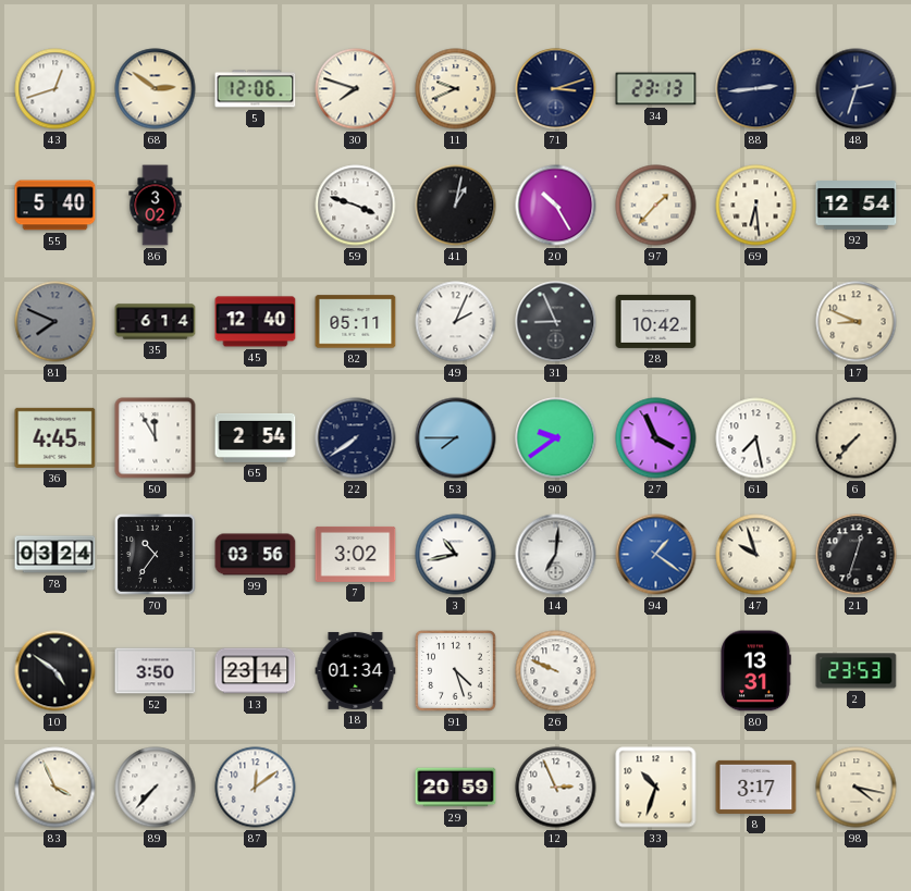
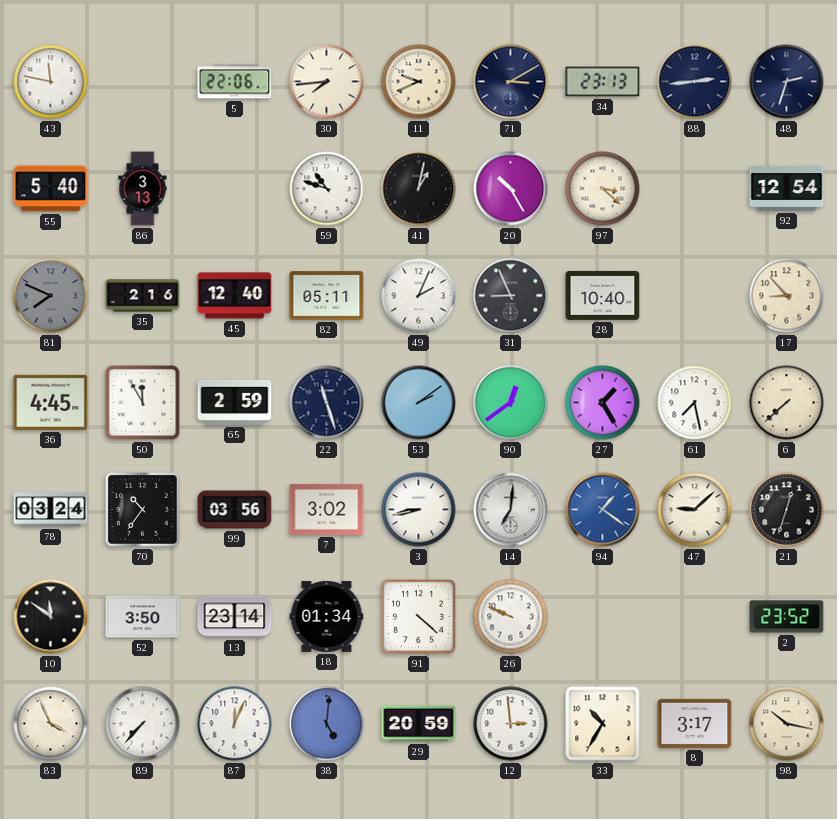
43: 12:42 -> 11:47
68: 2:51 -> none
5: 12:06 -> 22:06
30: 7:48 -> 7:44
71: 3:12 -> 3:10
86: 3:02 -> 3:13
59: 3:48 -> 10:48
97: 1:37 -> 3:22
69: 6:29 -> none
35: 6:14 -> 2:16
28: 10:42 -> 10:40
17: 8:49 -> 8:53
65: 2:54 -> 2:59
22: 7:39 -> 11:27
53: 7:45 -> 2:09
90: 9:39 -> 12:39
27: 3:56 -> 1:25
6: 7:37 -> 7:38
3: 10:43 -> 8:43
47: 9:57 -> 9:08
10: 4:51 -> 11:51
91: 4:27 -> 4:22
80: 13:31 -> none
2: 23:53 -> 23:52
87: 12:09 -> 12:04
38: none -> 5:01
12: 2:56 -> 2:59
33: 10:33 -> 10:35
98: 4:17 -> 10:17
